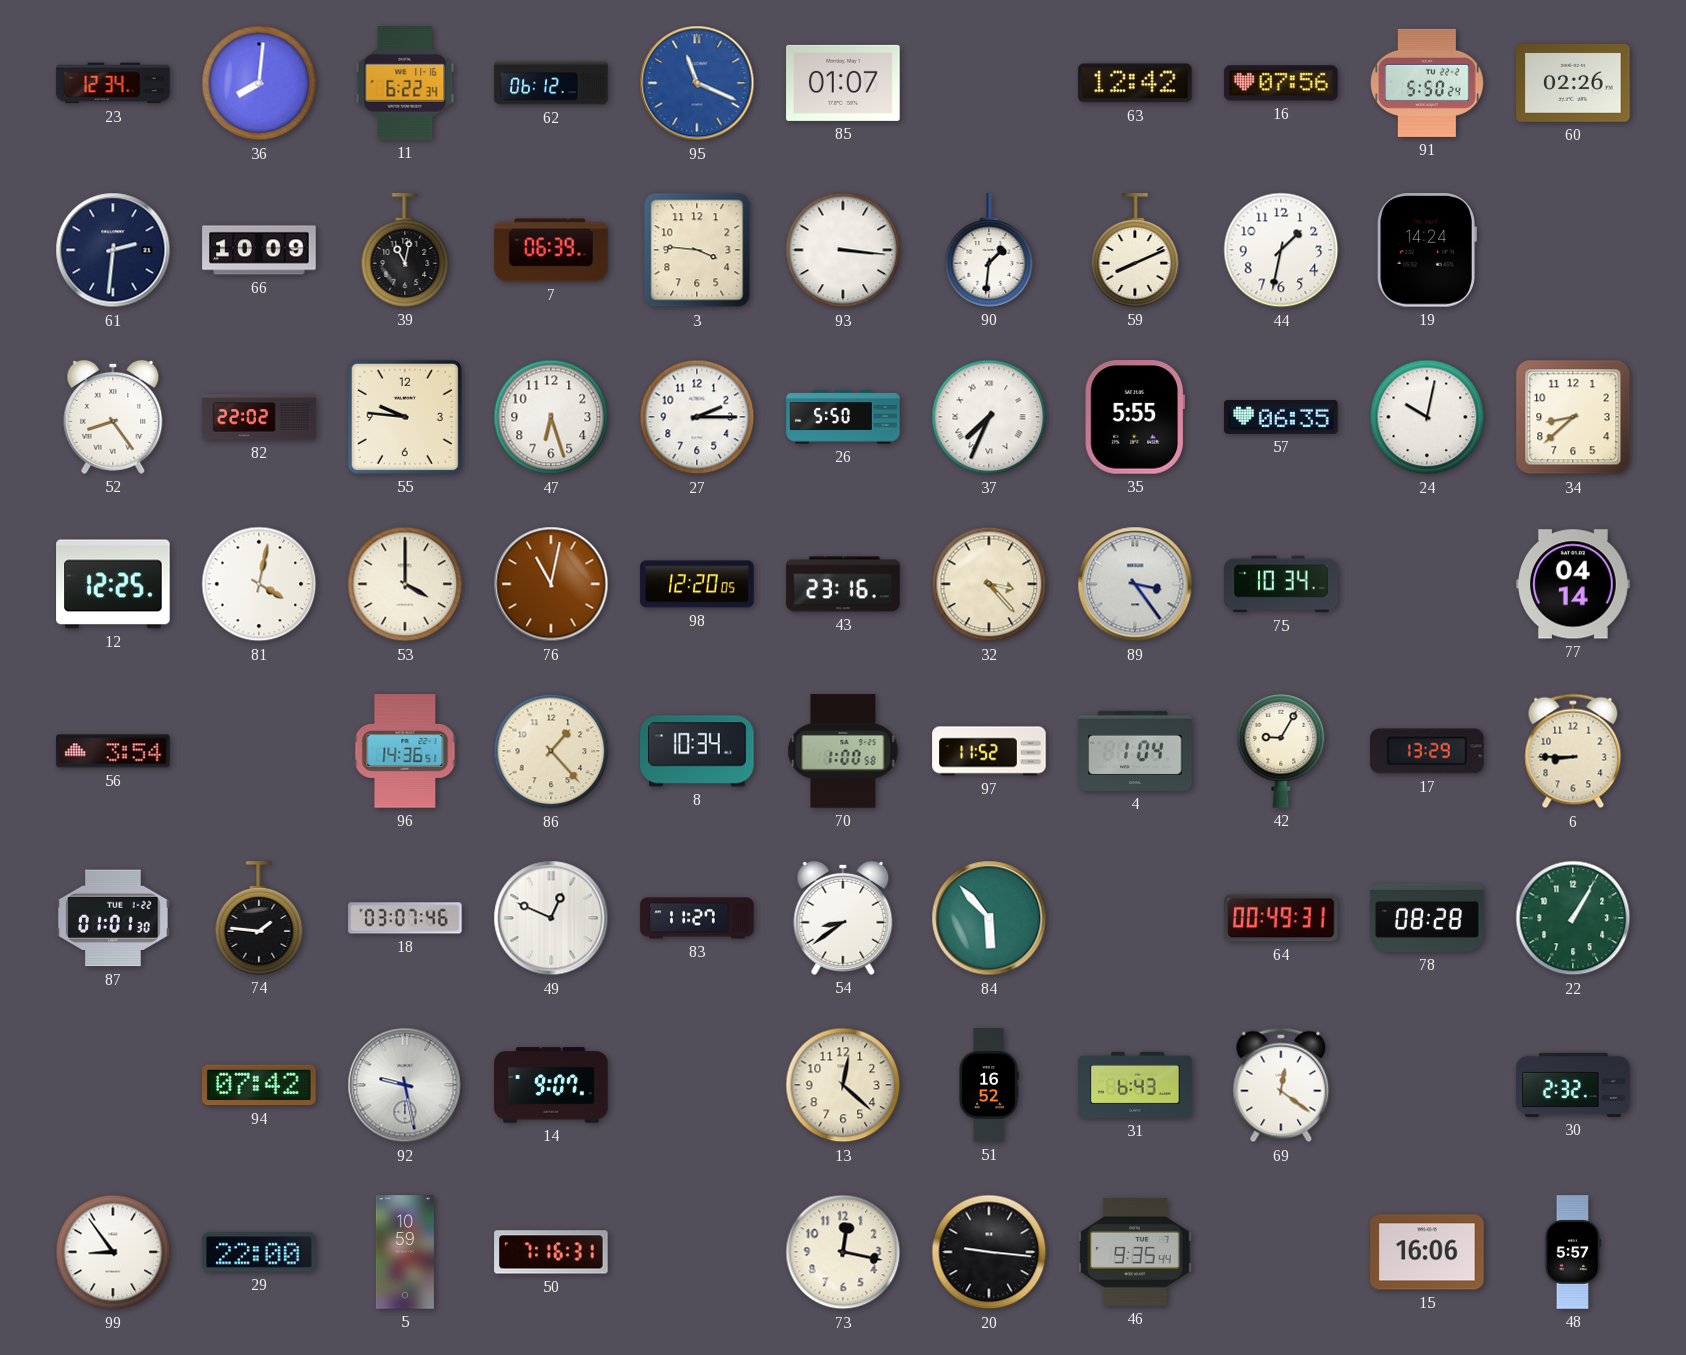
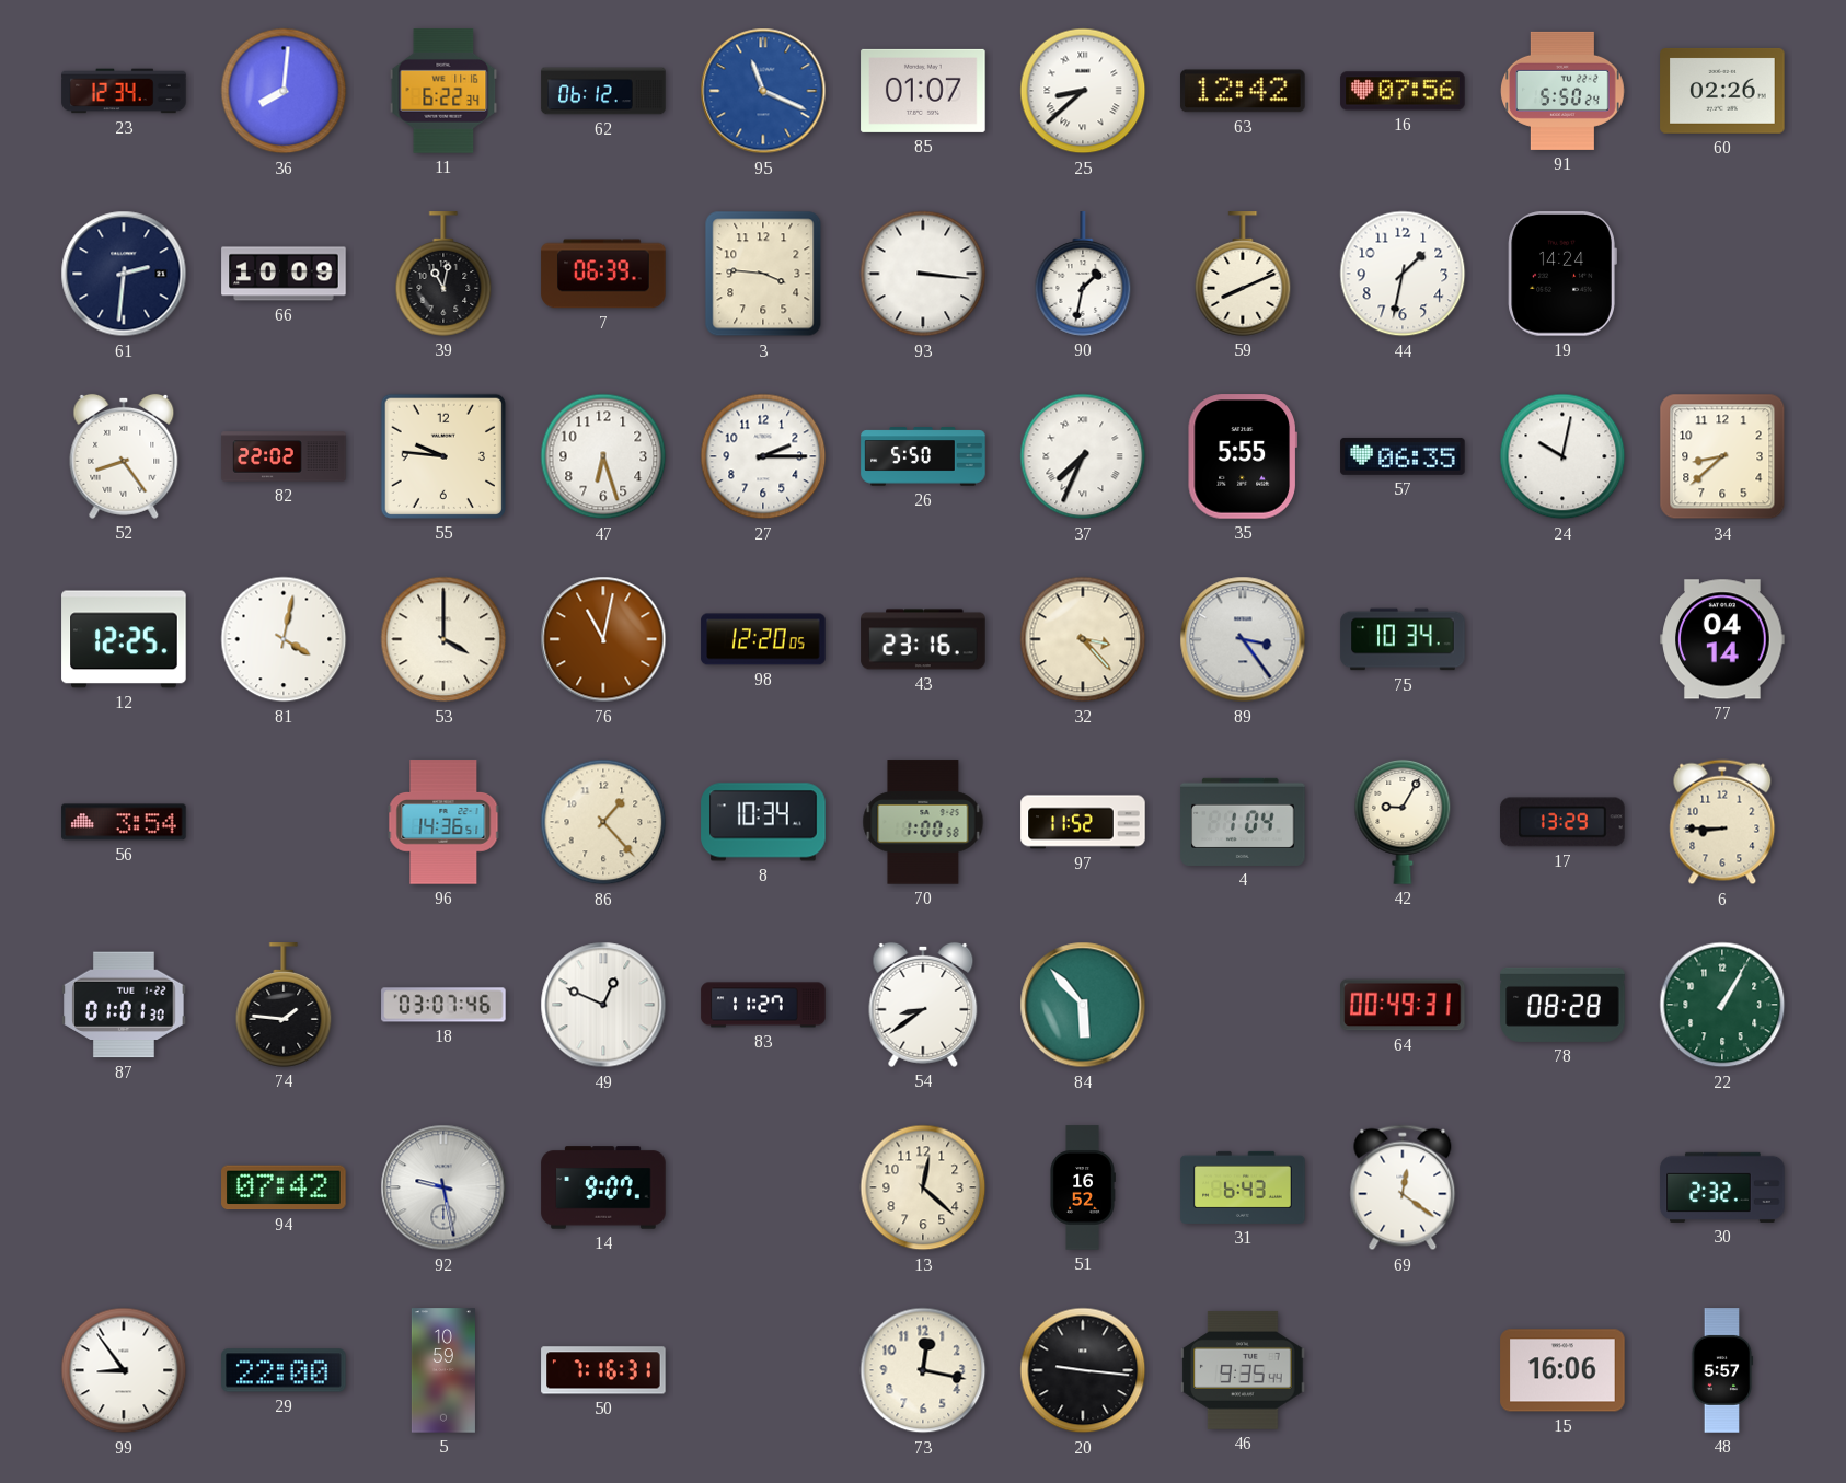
25: none -> 8:38
90: 1:31 -> 1:32
